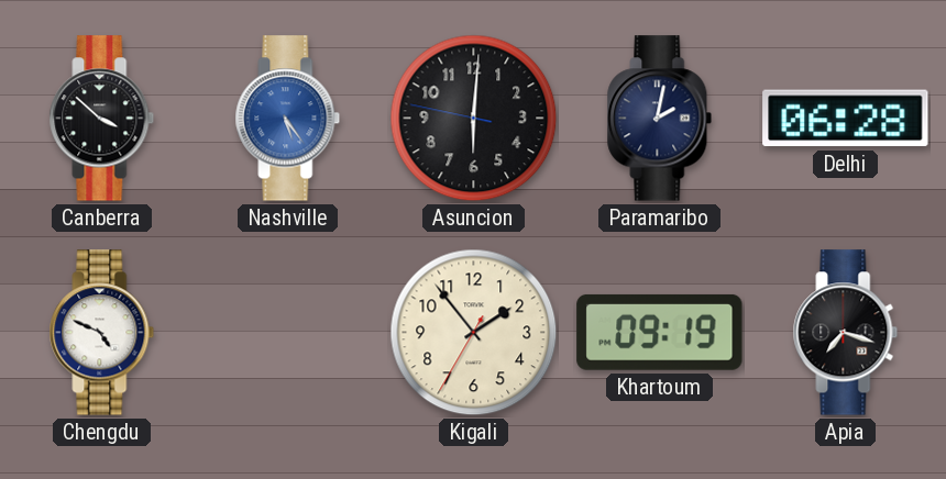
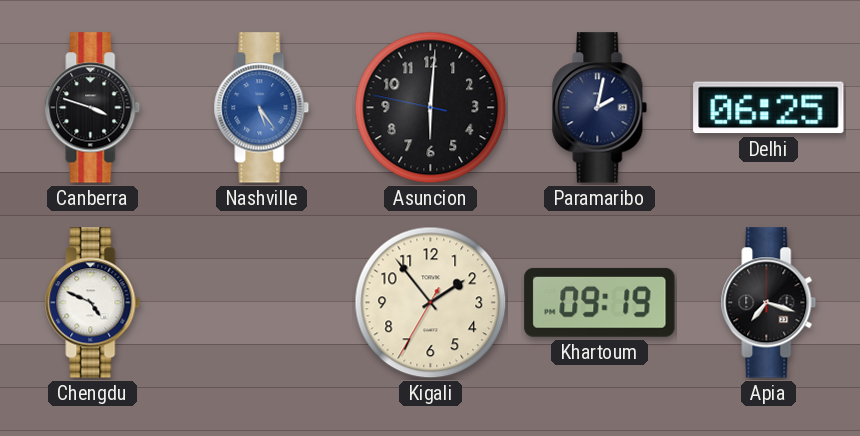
Canberra: 3:52 -> 3:48
Delhi: 06:28 -> 06:25
